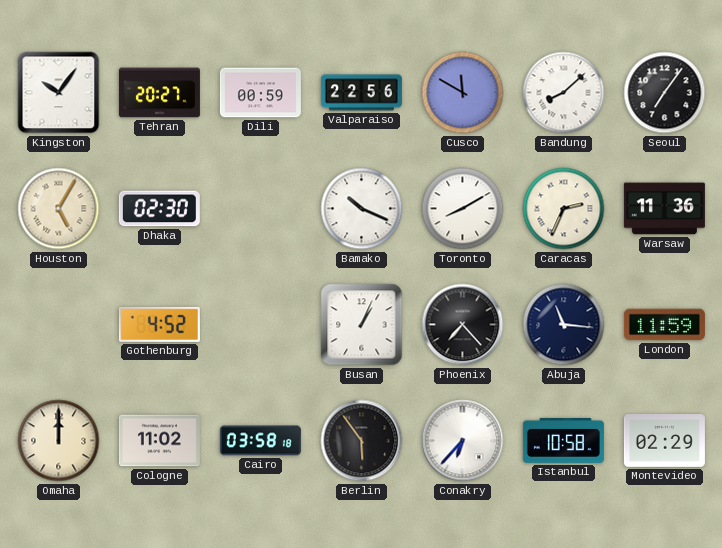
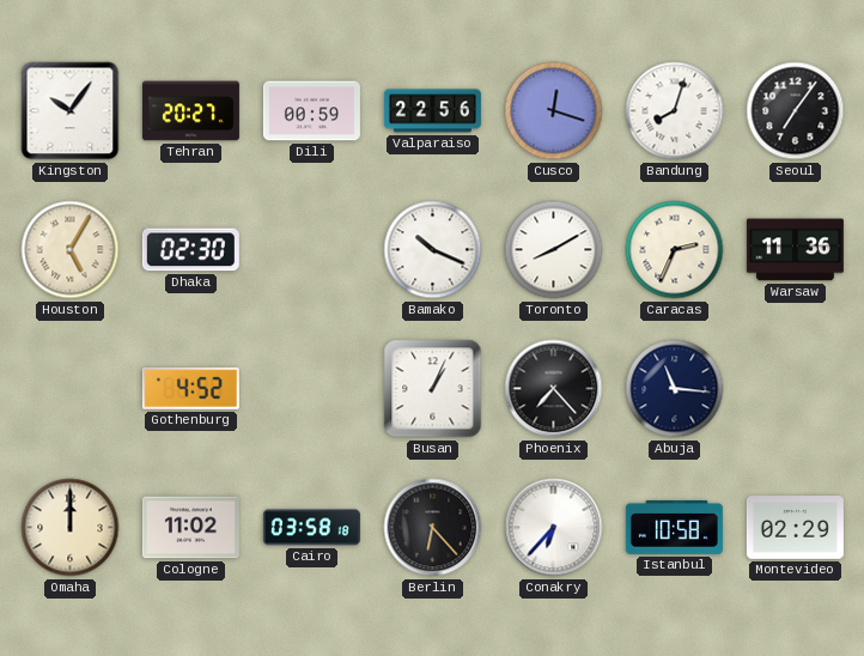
Cusco: 11:50 -> 12:18
Bandung: 8:08 -> 8:03
London: 11:59 -> none
Berlin: 5:54 -> 6:23
